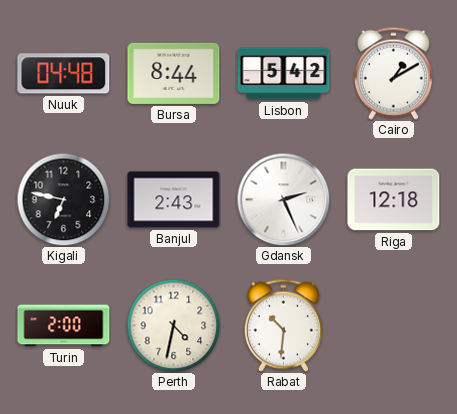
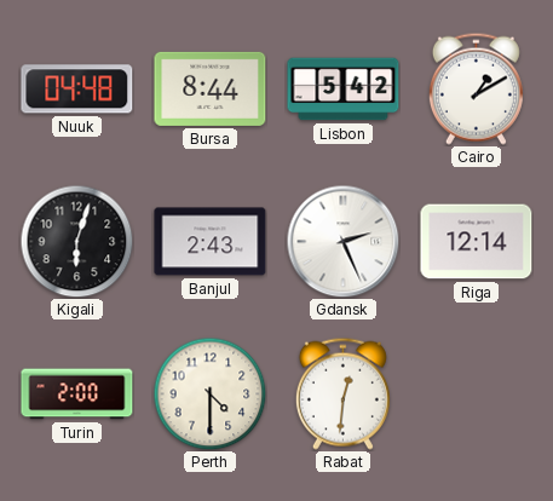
Kigali: 6:47 -> 6:03
Riga: 12:18 -> 12:14
Perth: 4:32 -> 4:30
Rabat: 10:31 -> 12:31
